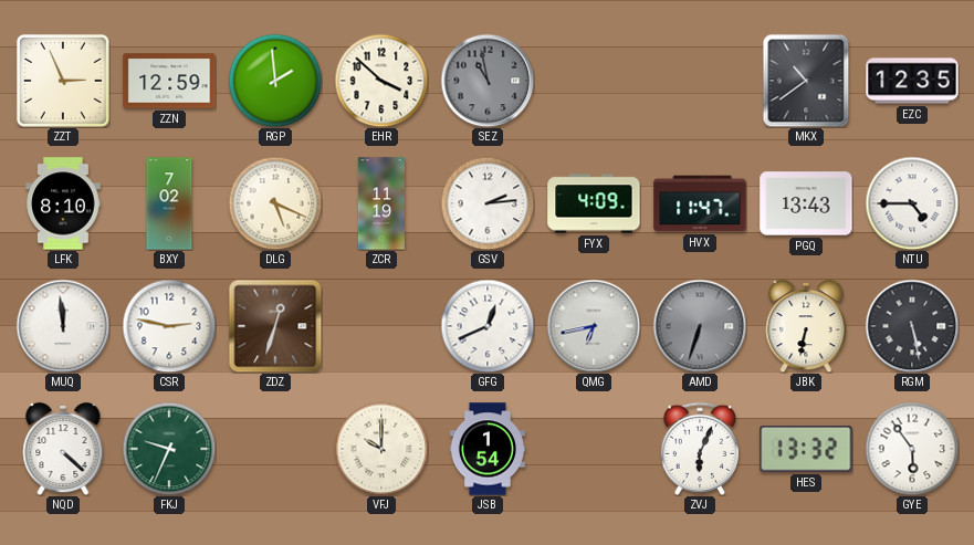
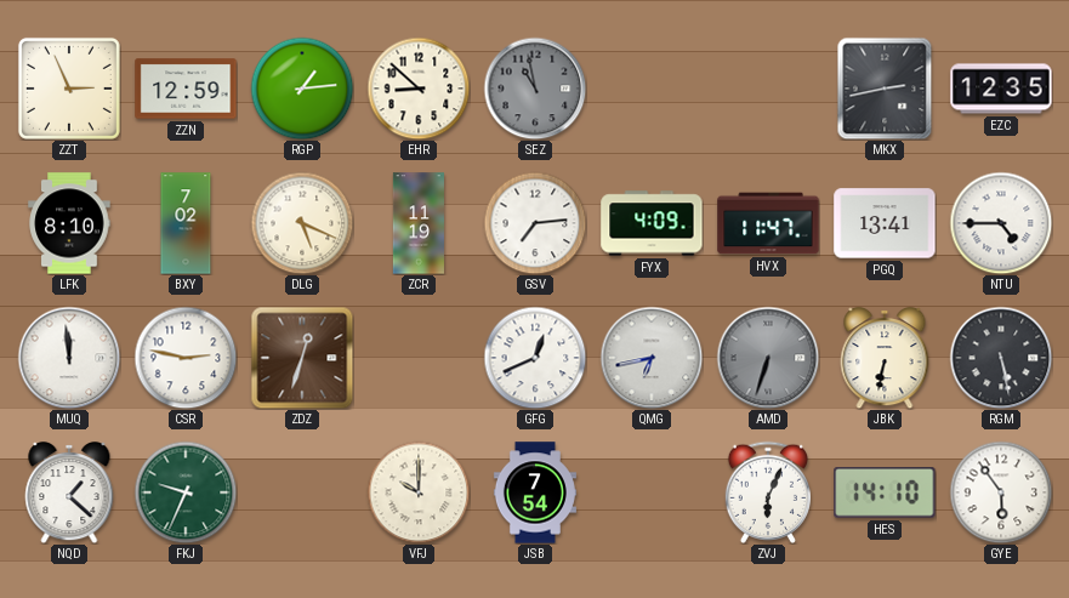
RGP: 1:59 -> 1:14
EHR: 3:52 -> 8:52
MKX: 10:39 -> 2:43
GSV: 2:14 -> 7:14
PGQ: 13:43 -> 13:41
NQD: 4:22 -> 1:22
JSB: 1:54 -> 7:54
HES: 13:32 -> 14:10
